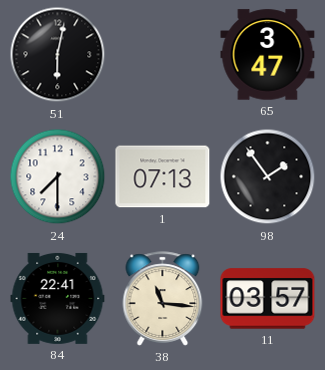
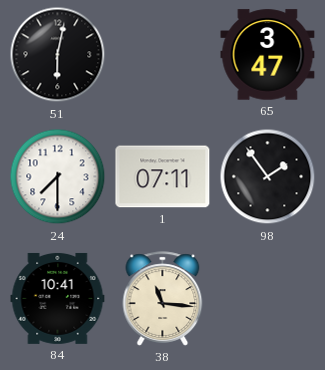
1: 07:13 -> 07:11
84: 22:41 -> 10:41
11: 03:57 -> none
